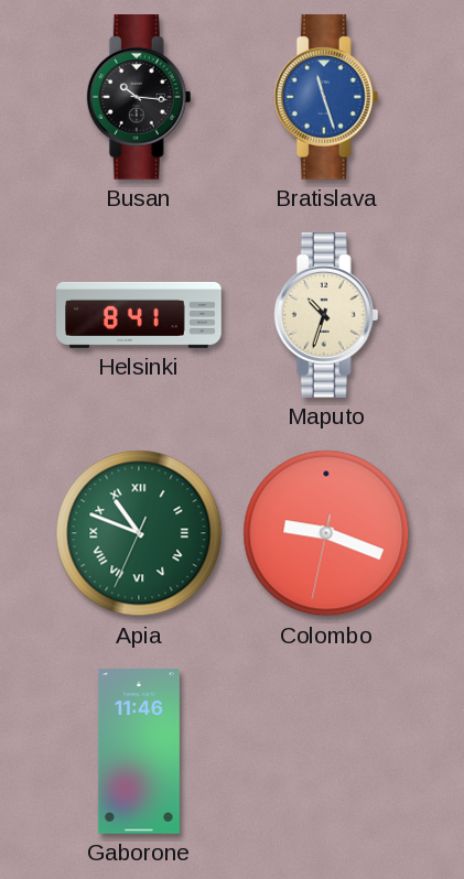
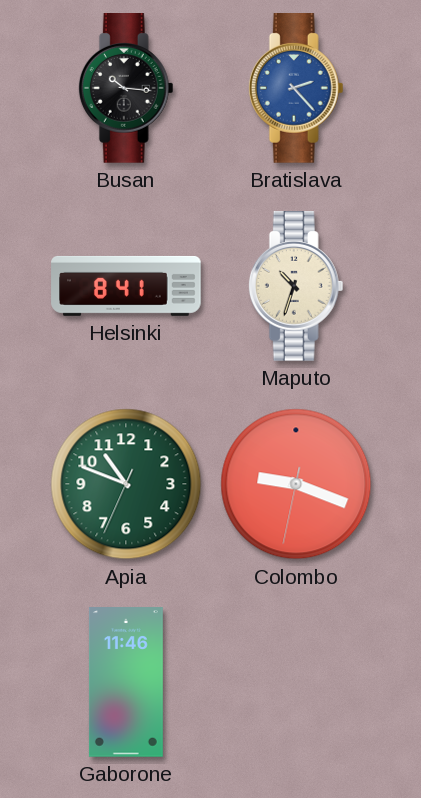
Bratislava: 11:27 -> 2:23
Apia numerals: Roman -> Arabic
